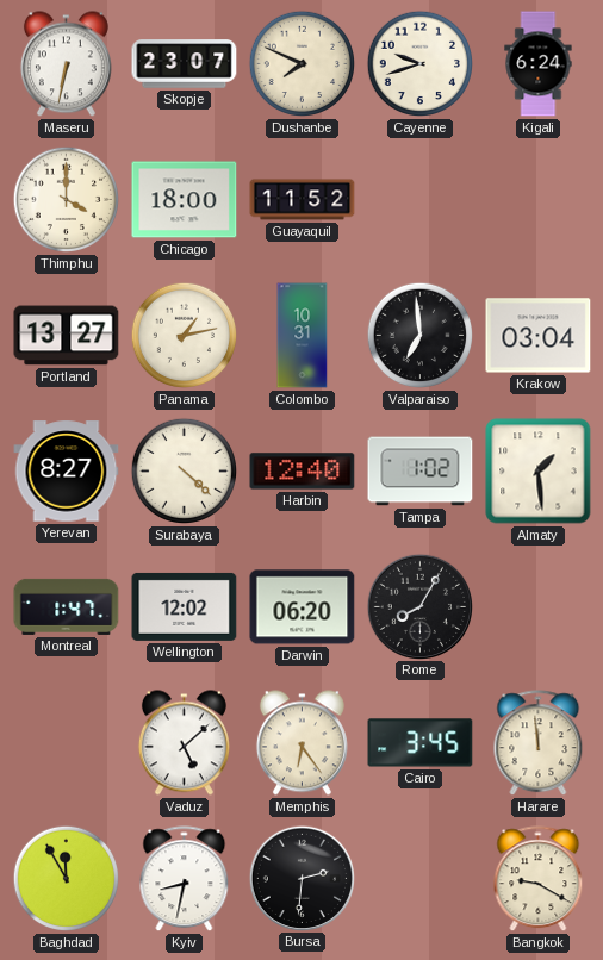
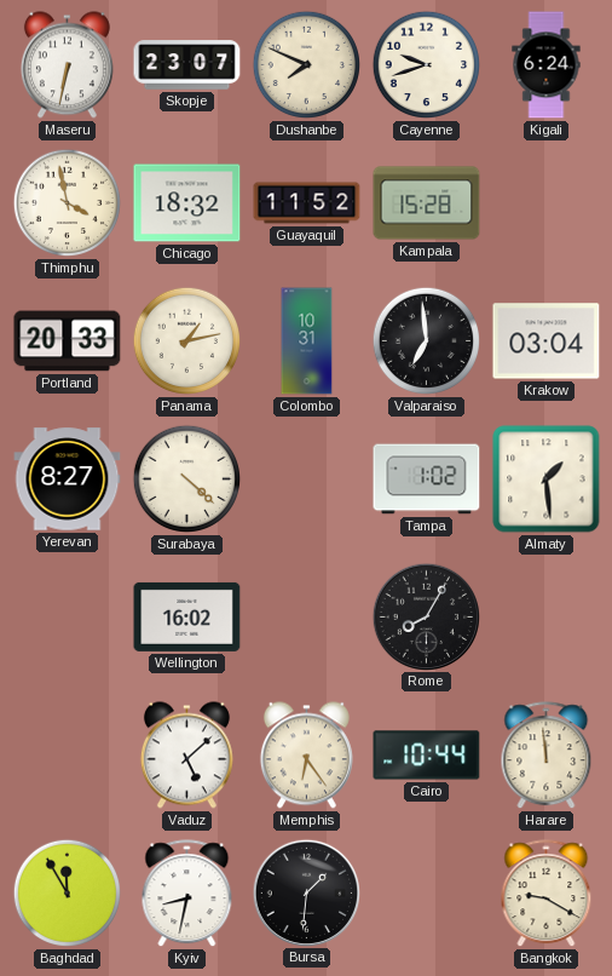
Thimphu: 4:00 -> 3:58
Chicago: 18:00 -> 18:32
Kampala: none -> 15:28
Portland: 13:27 -> 20:33
Harbin: 12:40 -> none
Montreal: 1:47 -> none
Wellington: 12:02 -> 16:02
Darwin: 06:20 -> none
Cairo: 3:45 -> 10:44
Bursa: 2:31 -> 1:31
